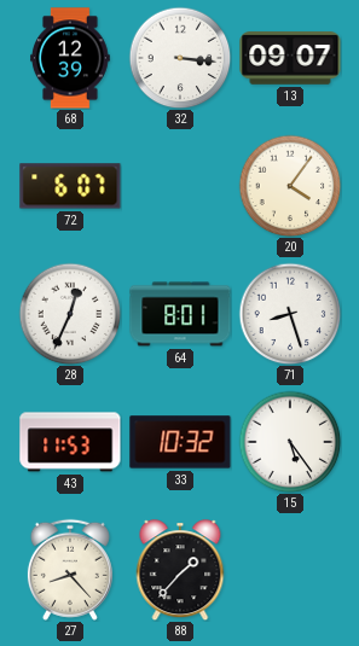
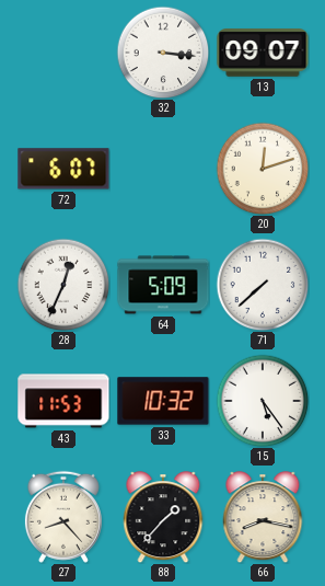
68: 12:39 -> none
20: 4:06 -> 12:12
64: 8:01 -> 5:09
71: 8:27 -> 7:38
66: none -> 8:17
